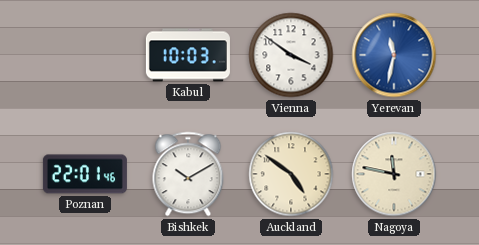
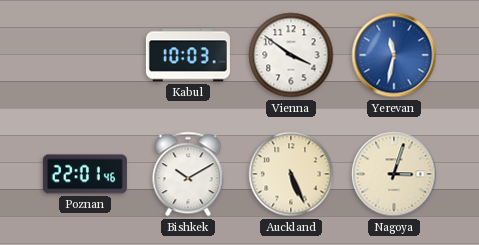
Auckland: 4:51 -> 5:26
Nagoya: 11:47 -> 3:03
